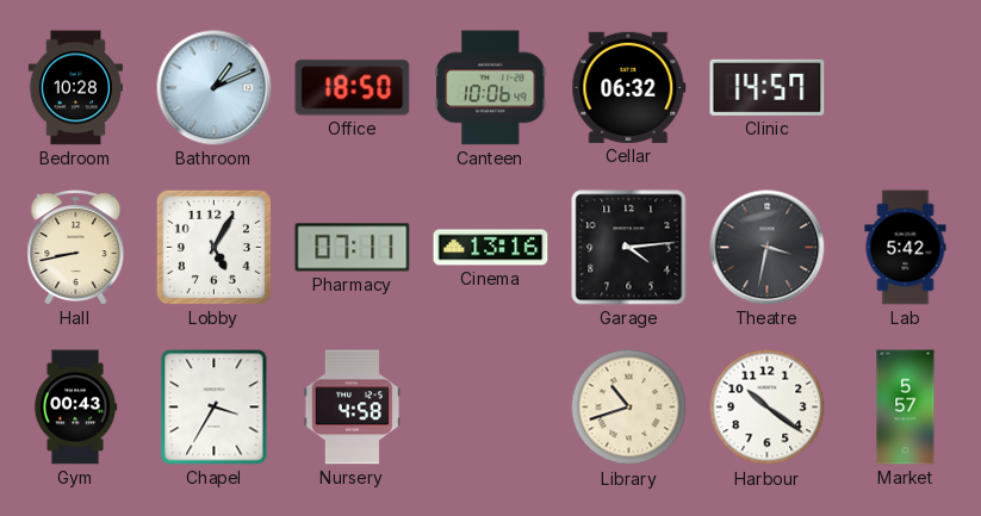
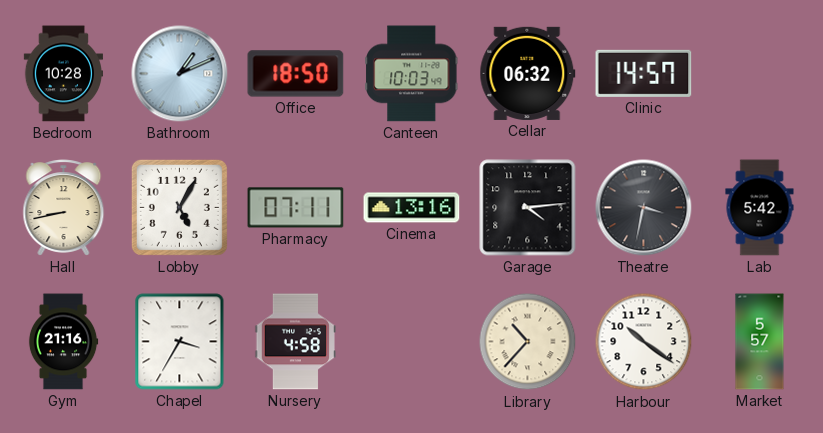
Canteen: 10:06 -> 10:03
Gym: 00:43 -> 21:16
Library: 10:42 -> 10:37
